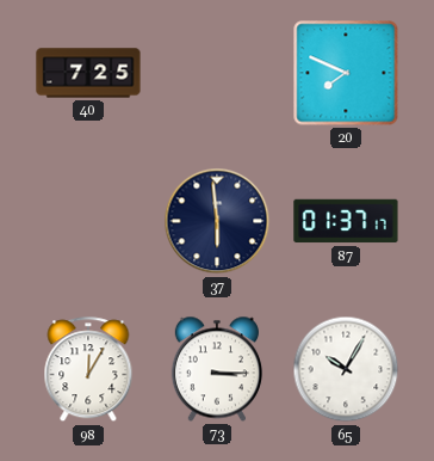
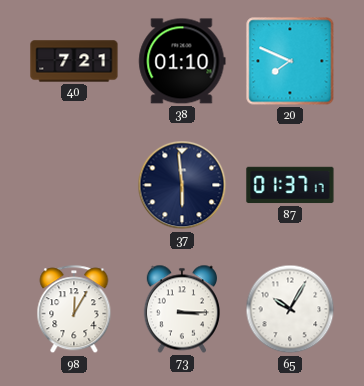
40: 7:25 -> 7:21
38: none -> 01:10
